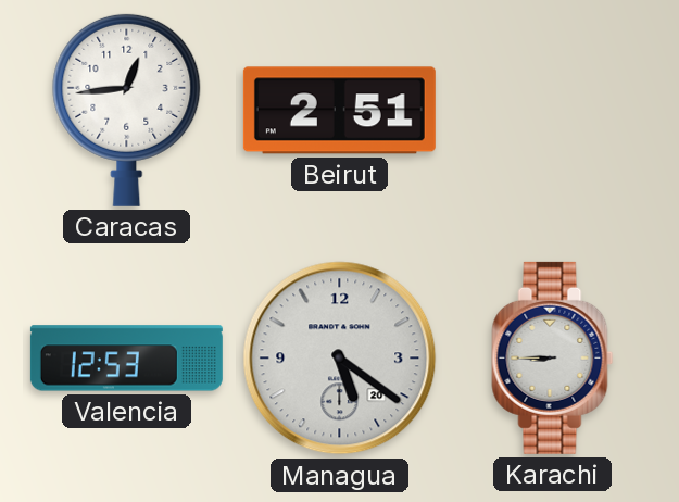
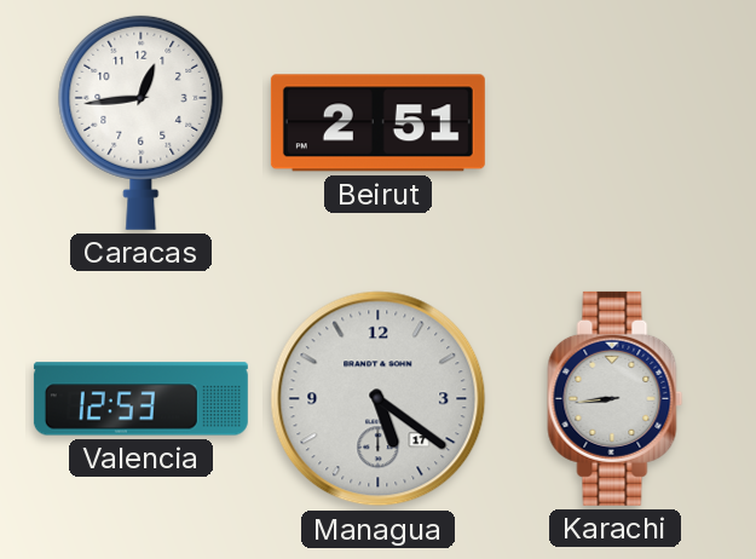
Managua date: 20 -> 17
Karachi: 8:45 -> 8:44
